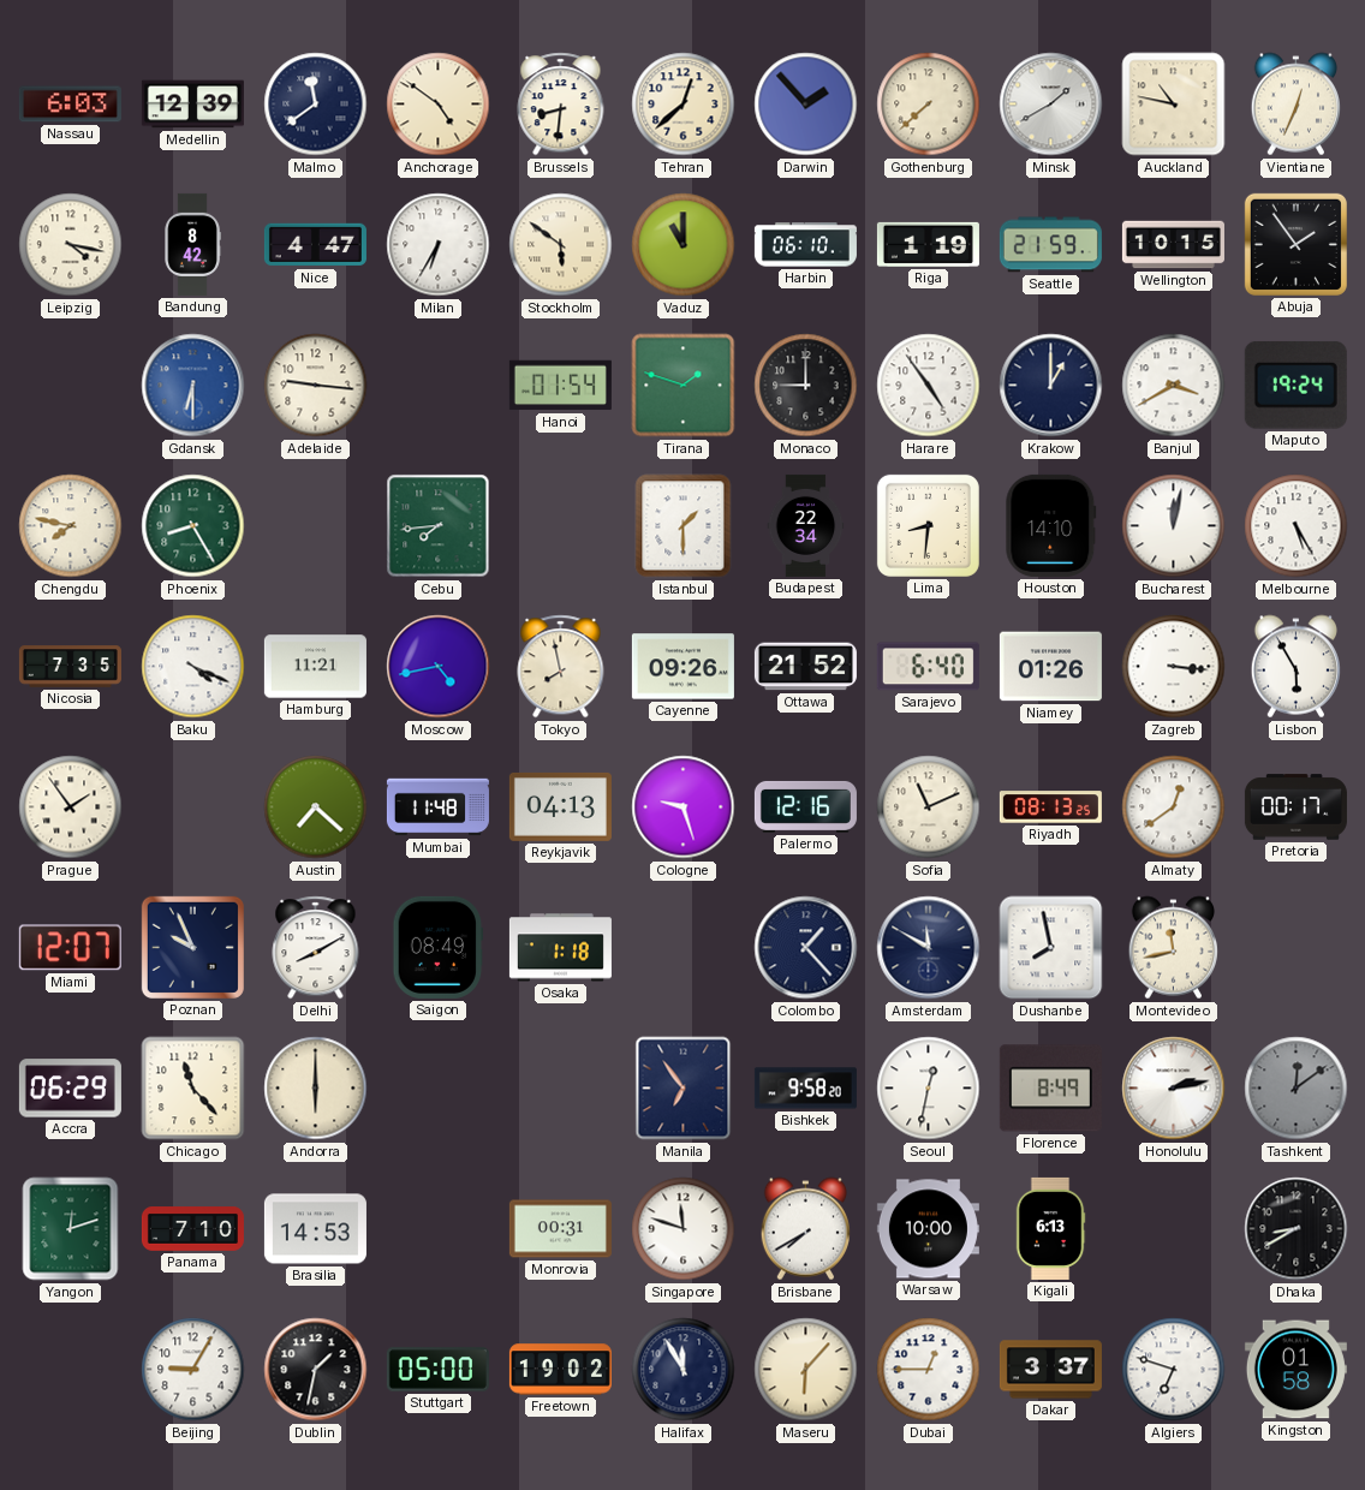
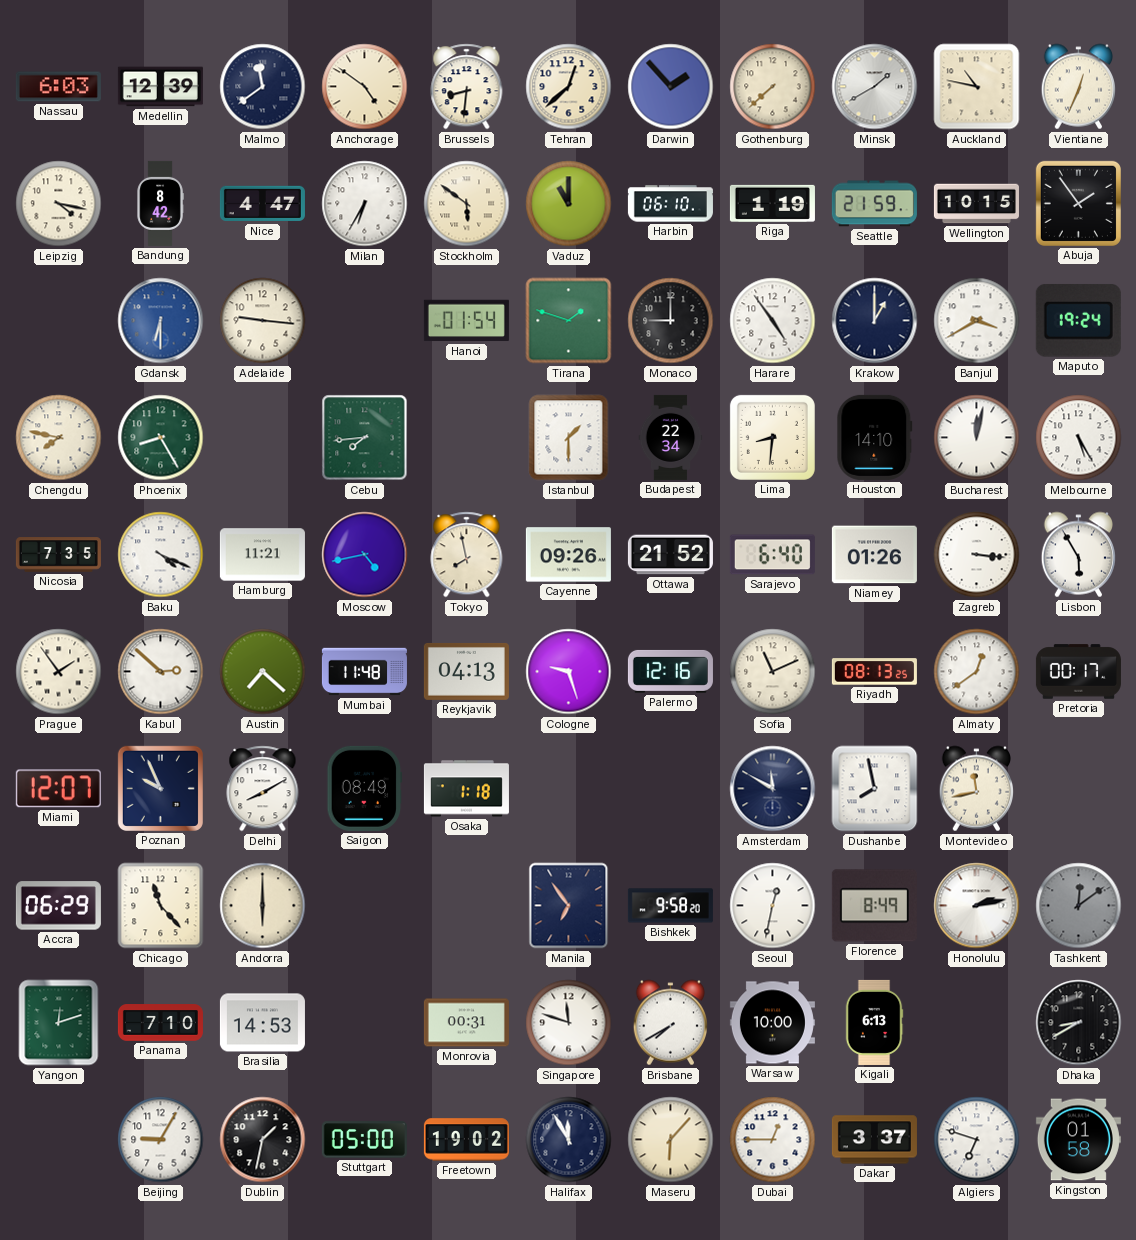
Kabul: none -> 2:52
Colombo: 1:23 -> none
